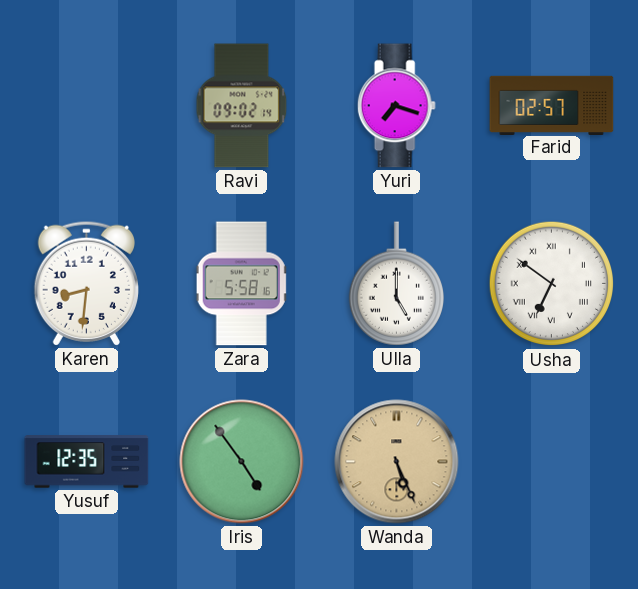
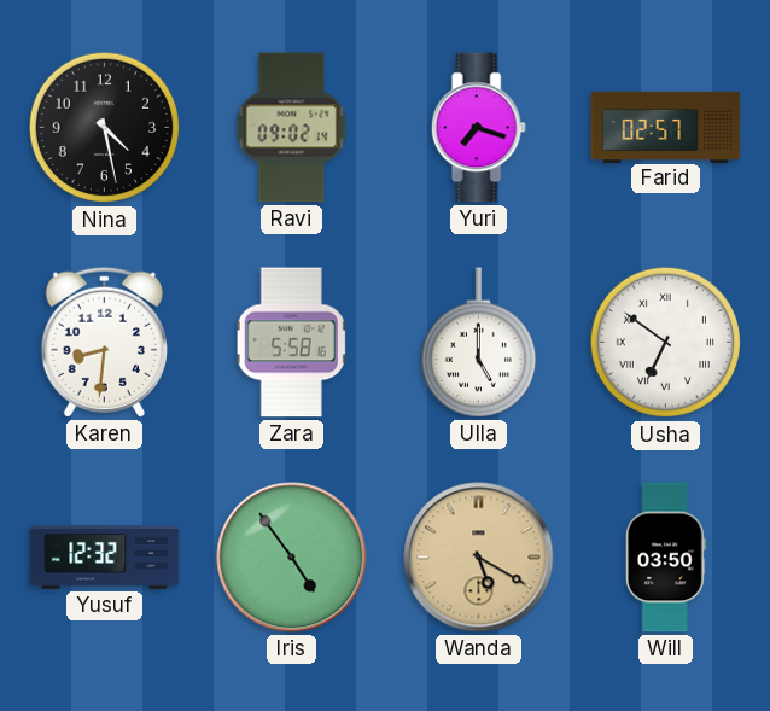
Nina: none -> 4:28
Yusuf: 12:35 -> 12:32
Wanda: 5:26 -> 5:20
Will: none -> 03:50
